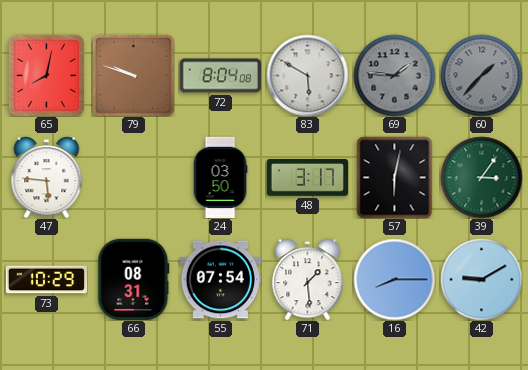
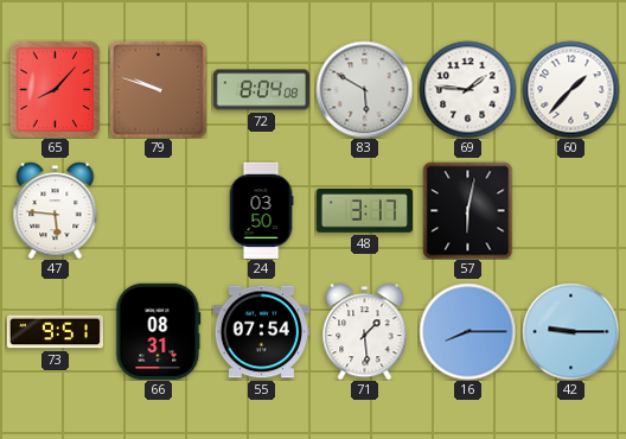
65: 8:02 -> 8:07
69 dial: grey -> white
60 dial: grey -> white
39: 3:06 -> none
73: 10:29 -> 9:51
42: 9:10 -> 9:15
